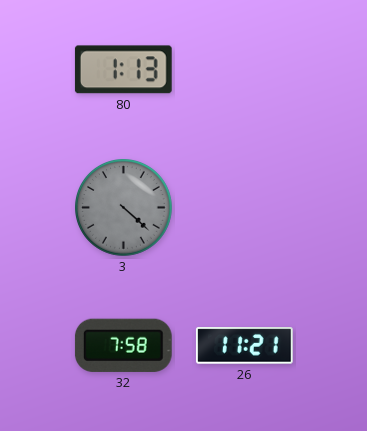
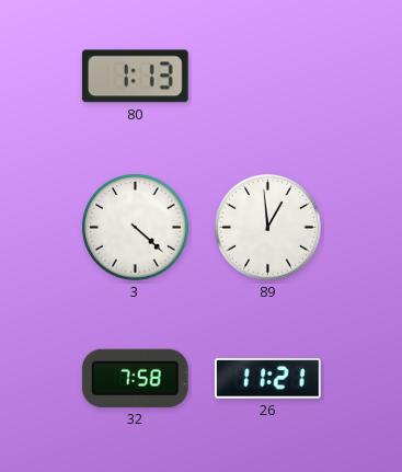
3 dial: grey -> white
89: none -> 12:59
